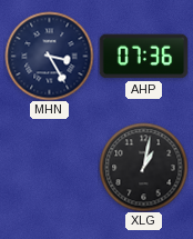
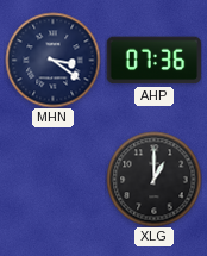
MHN: 3:25 -> 3:21
XLG: 1:02 -> 1:00
